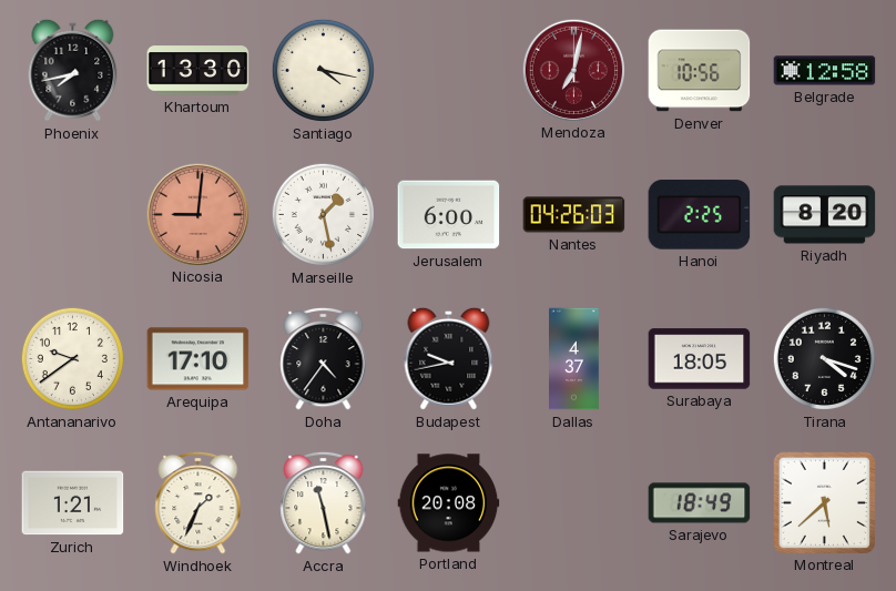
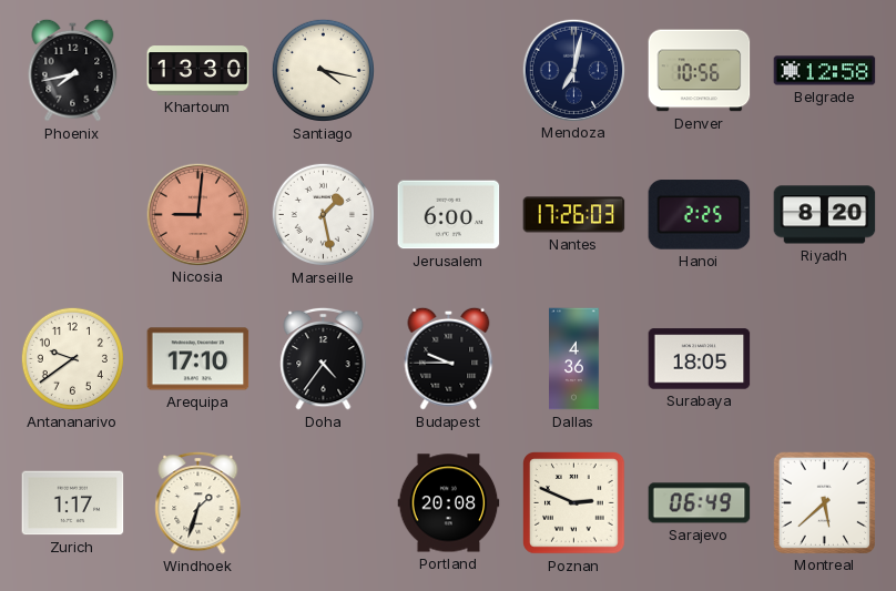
Mendoza dial: burgundy -> navy
Nantes: 04:26 -> 17:26
Budapest: 9:43 -> 9:45
Dallas: 4:37 -> 4:36
Tirana: 4:18 -> none
Zurich: 1:21 -> 1:17
Windhoek: 1:34 -> 1:33
Accra: 11:28 -> none
Poznan: none -> 2:49
Sarajevo: 18:49 -> 06:49
